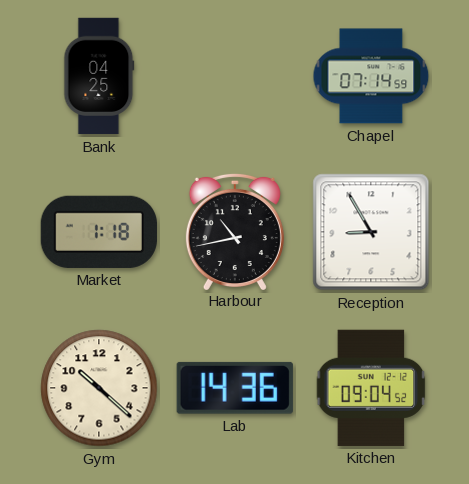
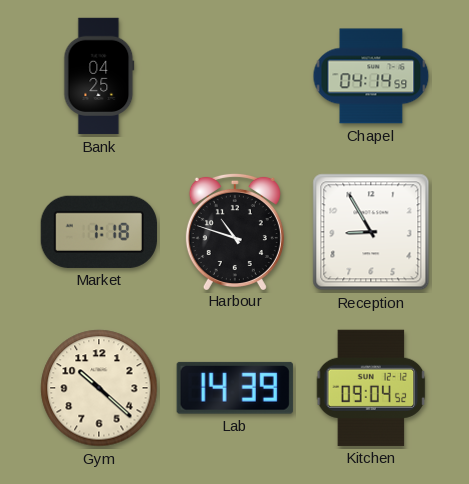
Chapel: 07:14 -> 04:14
Harbour: 10:43 -> 10:48
Lab: 14:36 -> 14:39
